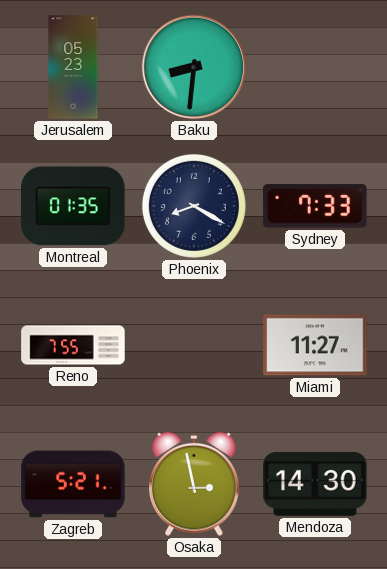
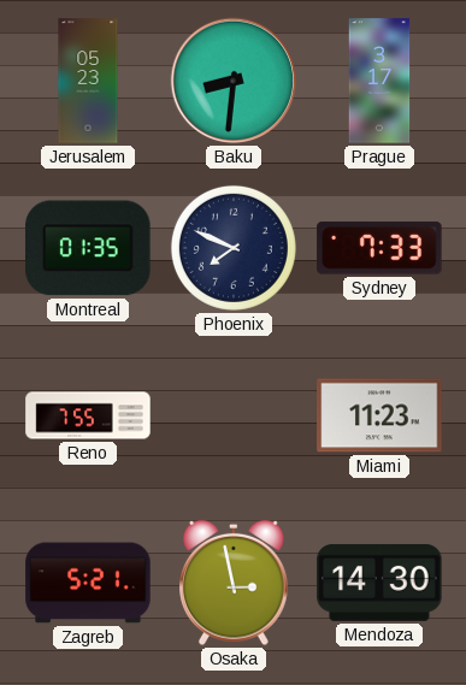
Prague: none -> 3:17
Phoenix: 8:20 -> 7:49
Miami: 11:27 -> 11:23
